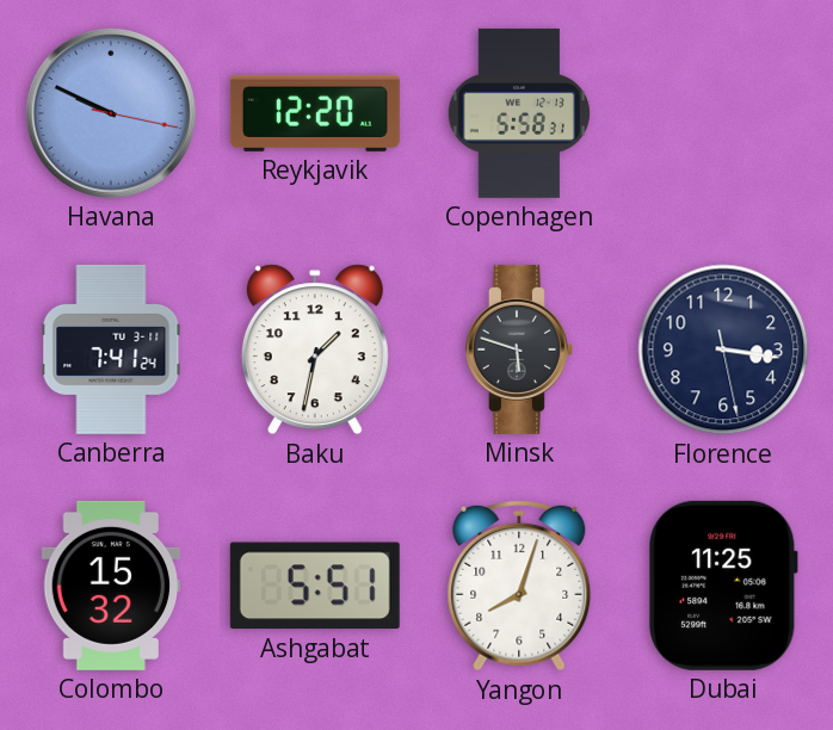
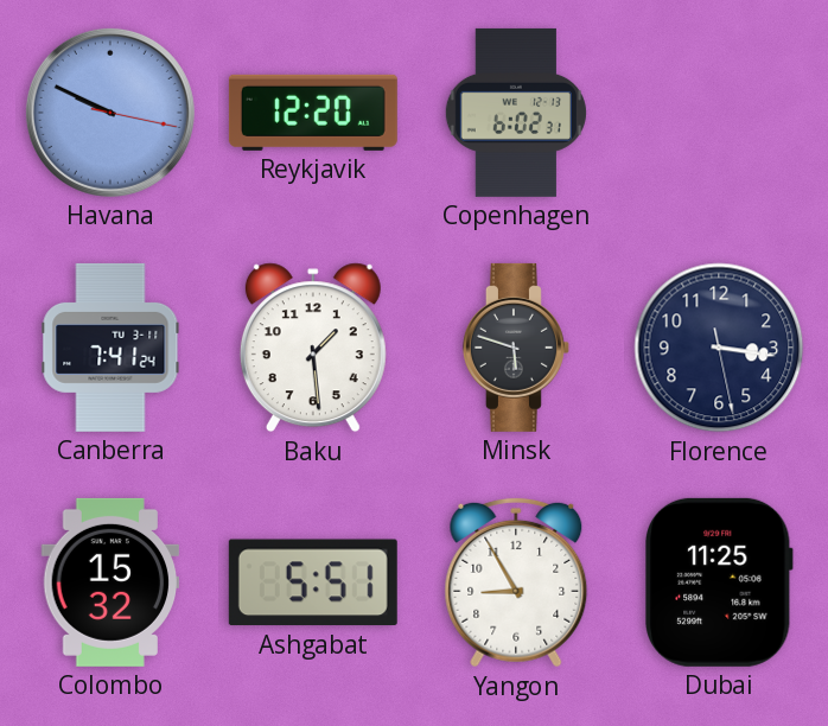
Copenhagen: 5:58 -> 6:02
Baku: 1:32 -> 1:29
Yangon: 8:03 -> 8:55
